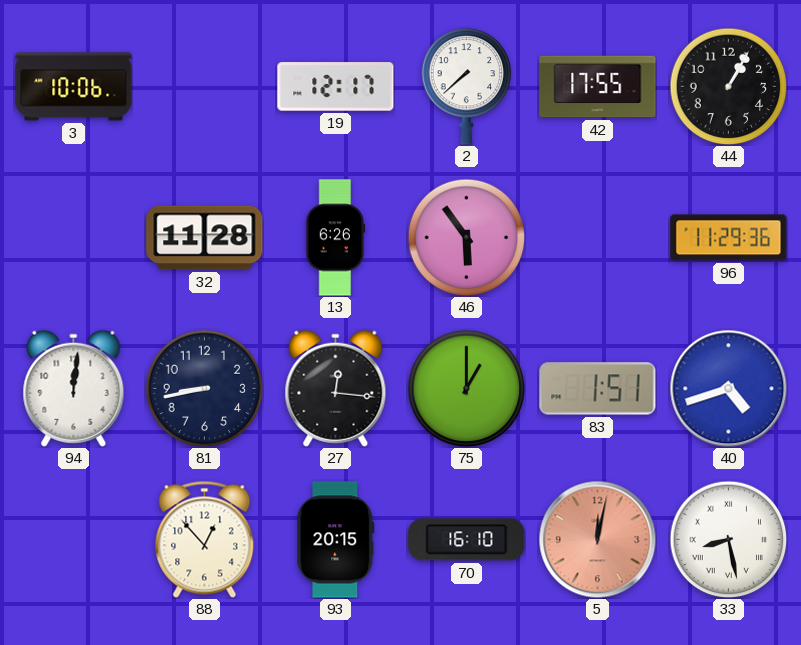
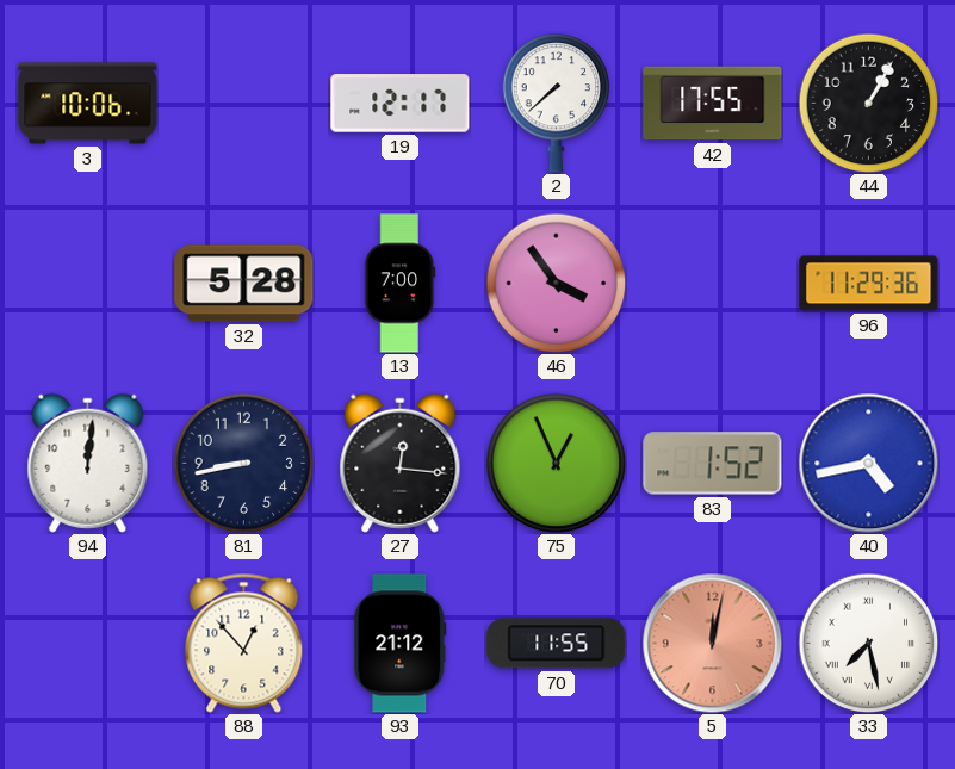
32: 11:28 -> 5:28
13: 6:26 -> 7:00
46: 5:54 -> 3:54
75: 1:00 -> 12:56
83: 1:51 -> 1:52
40: 4:42 -> 4:43
93: 20:15 -> 21:12
70: 16:10 -> 11:55
33: 8:28 -> 7:28
